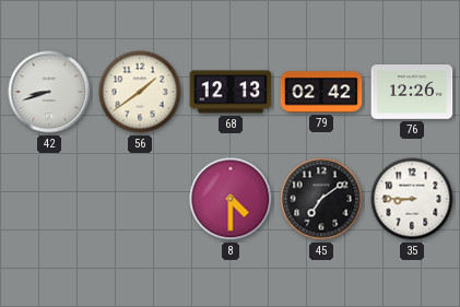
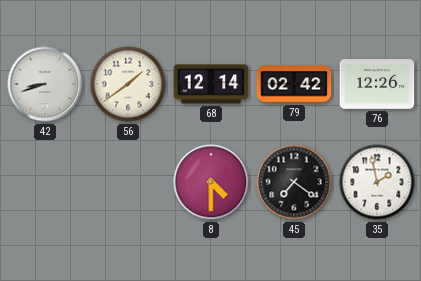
68: 12:13 -> 12:14
45: 7:09 -> 7:21
35: 8:45 -> 1:58
